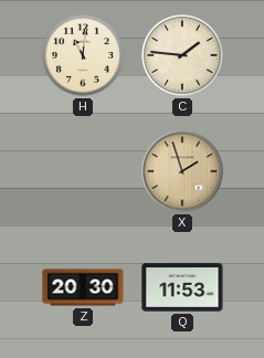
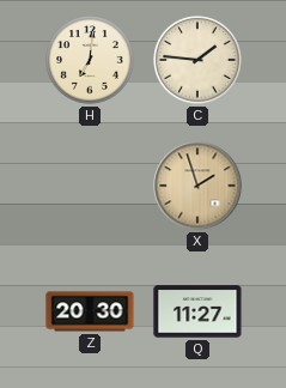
H: 11:01 -> 7:01
Q: 11:53 -> 11:27
